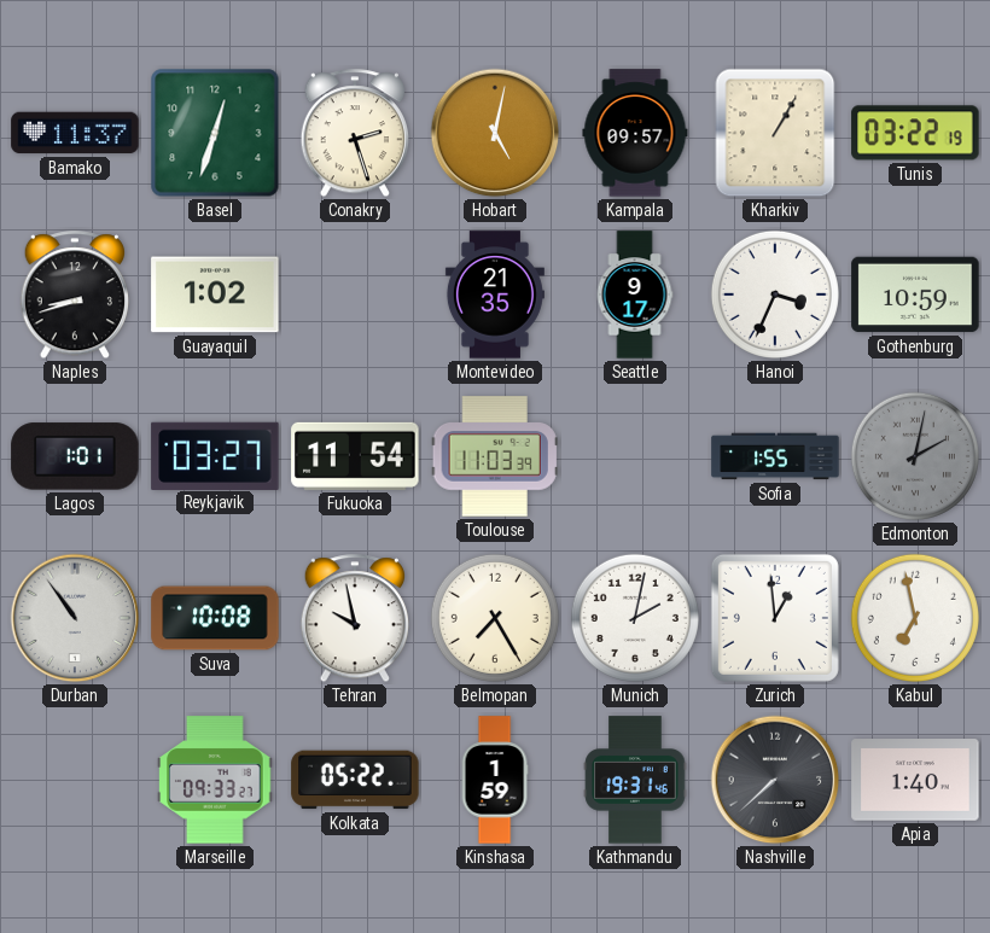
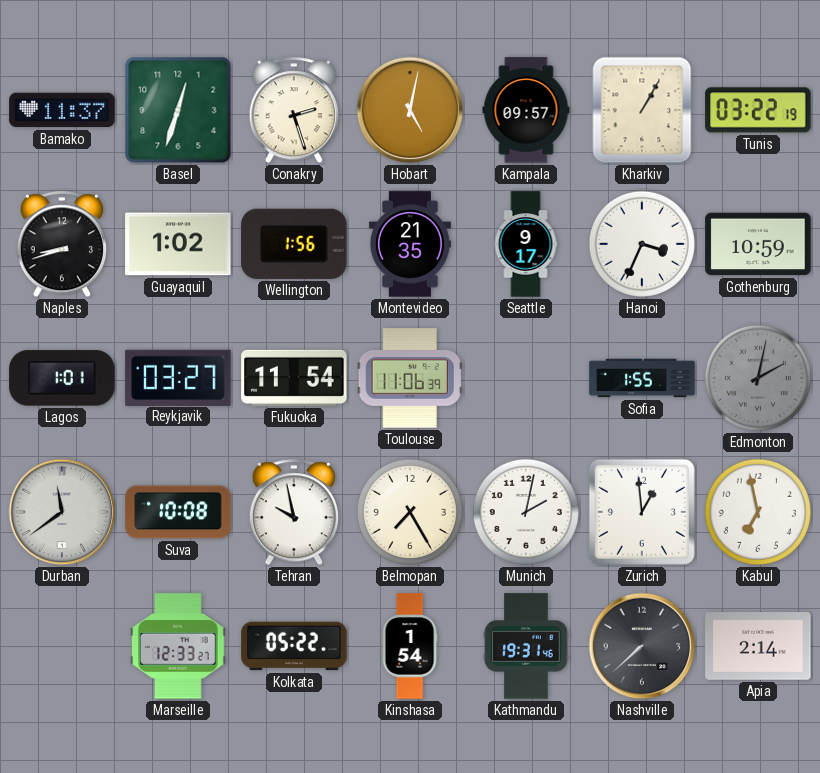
Wellington: none -> 1:56
Toulouse: 11:03 -> 11:06
Durban: 10:54 -> 11:39
Marseille: 09:33 -> 12:33
Kinshasa: 1:59 -> 1:54
Apia: 1:40 -> 2:14
